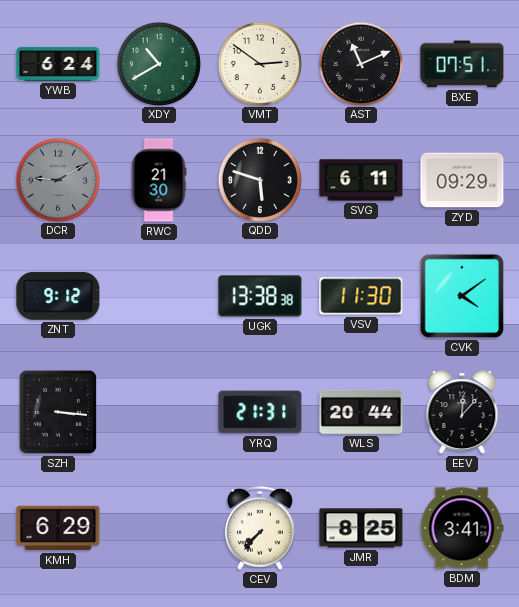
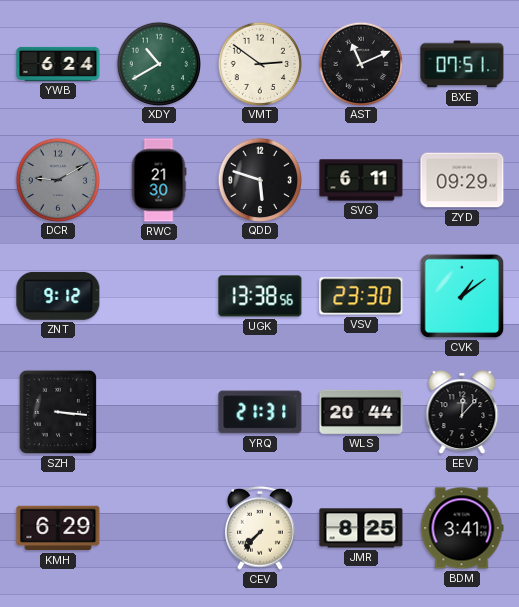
UGK: 13:38:38 -> 13:38:56
VSV: 11:30 -> 23:30
CVK: 4:09 -> 1:09
